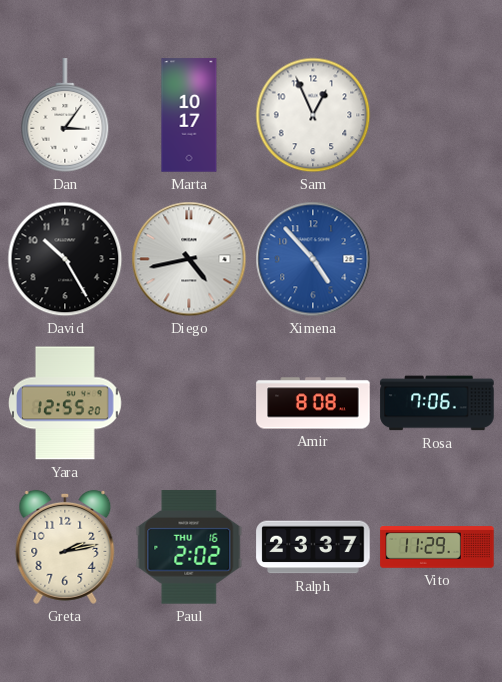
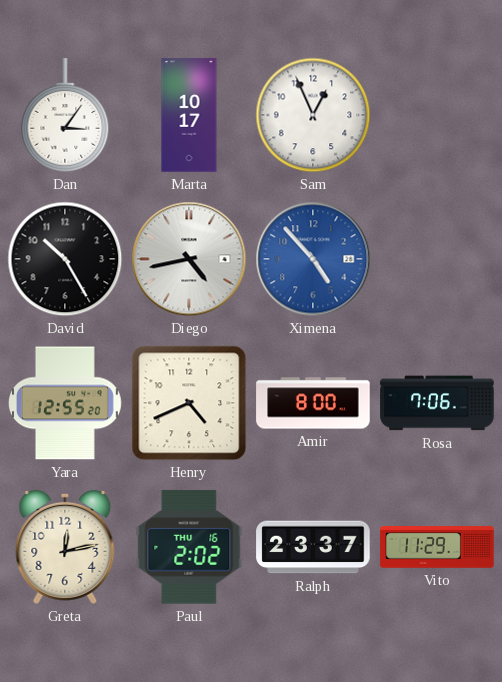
Henry: none -> 4:41
Amir: 8:08 -> 8:00
Greta: 2:13 -> 12:13
